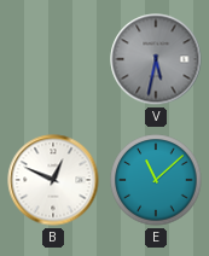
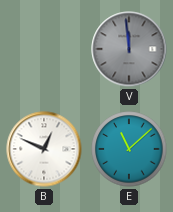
V: 5:32 -> 11:59
